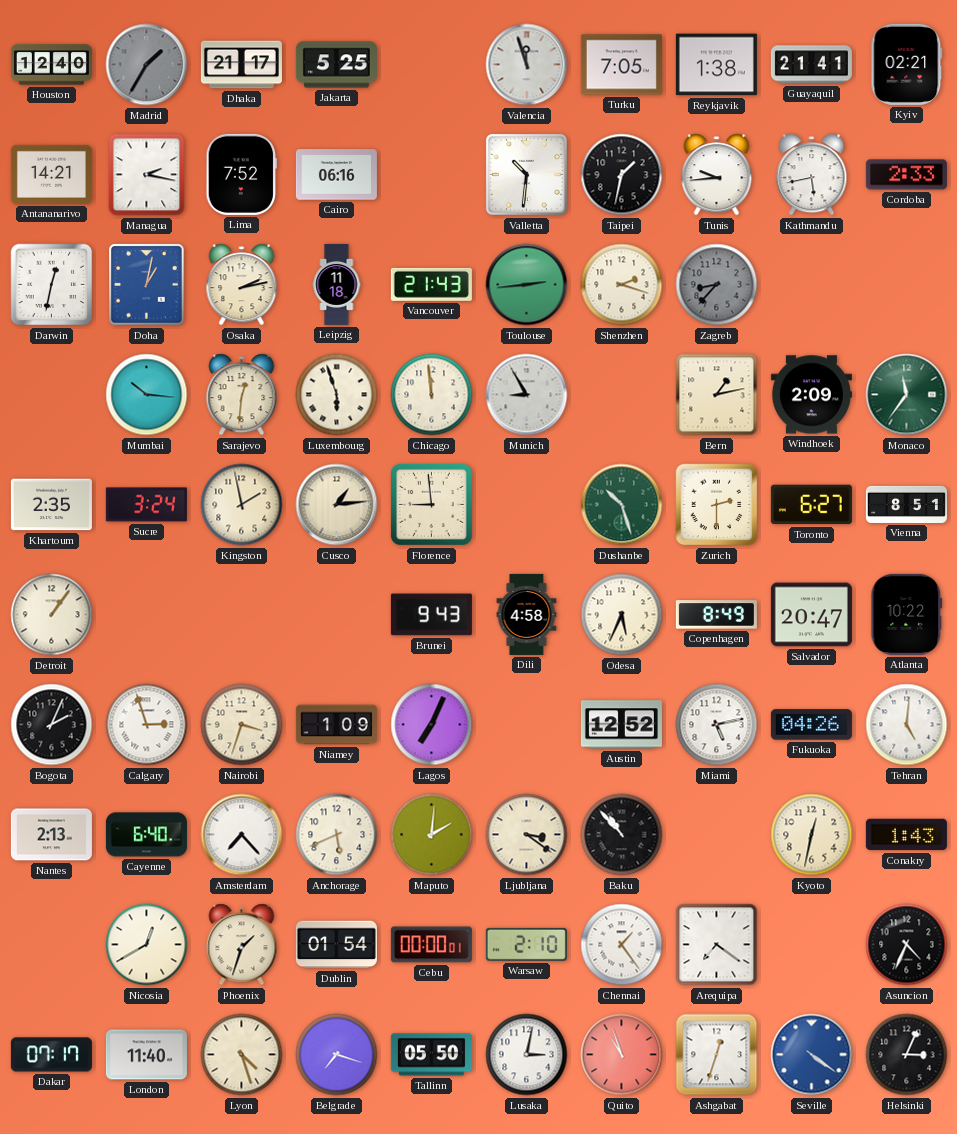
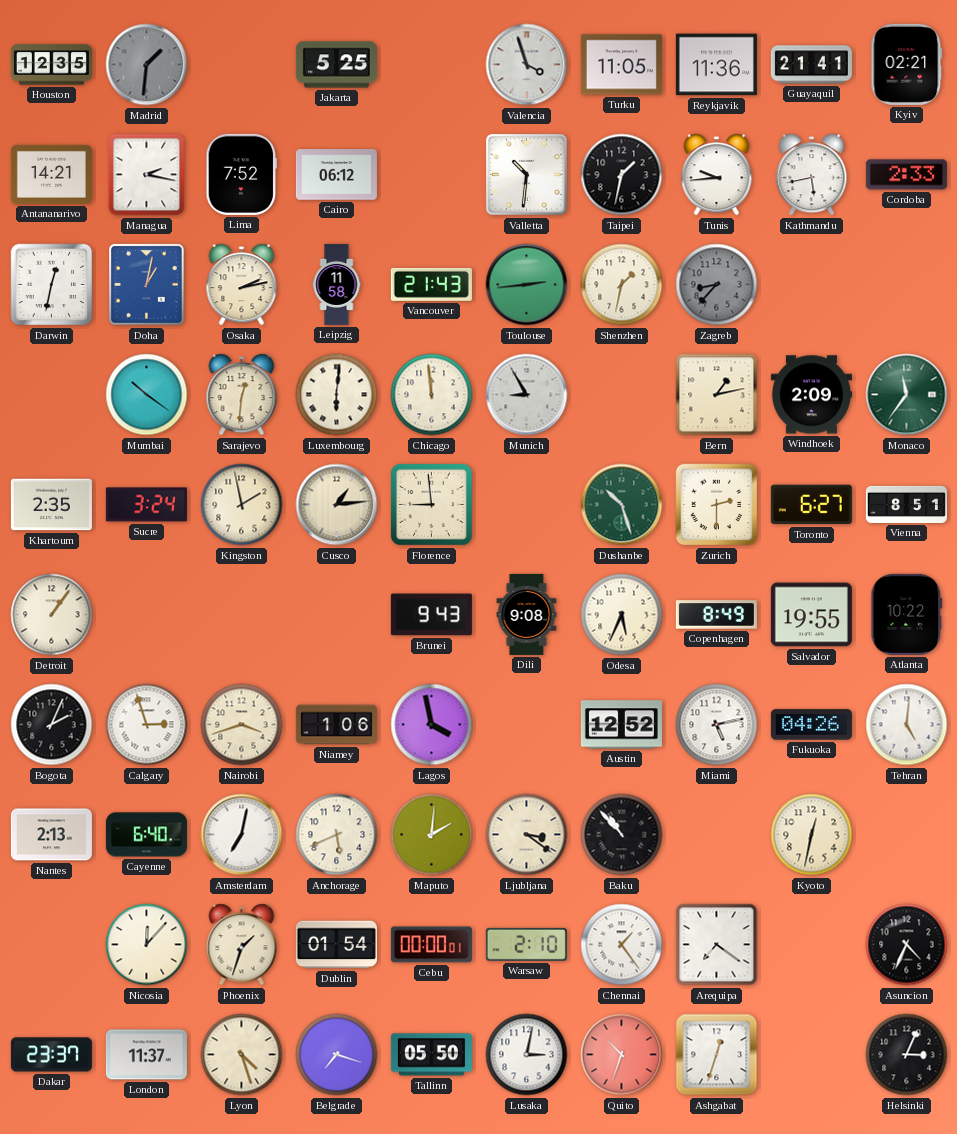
Houston: 12:40 -> 12:35
Madrid: 1:35 -> 1:31
Dhaka: 21:17 -> none
Valencia: 11:57 -> 3:57
Turku: 7:05 -> 11:05
Reykjavik: 1:38 -> 11:36
Cairo: 06:16 -> 06:12
Leipzig: 11:18 -> 11:58
Shenzhen: 2:18 -> 1:32
Mumbai: 10:16 -> 10:21
Luxembourg: 5:57 -> 6:01
Dili: 4:58 -> 9:08
Salvador: 20:47 -> 19:55
Nairobi: 3:33 -> 3:42
Niamey: 1:09 -> 1:06
Lagos: 7:04 -> 3:58
Amsterdam: 7:23 -> 7:02
Conakry: 1:43 -> none
Nicosia: 12:40 -> 12:07
Dakar: 07:17 -> 23:37
London: 11:40 -> 11:37
Quito: 10:57 -> 10:33
Seville: 4:21 -> none
